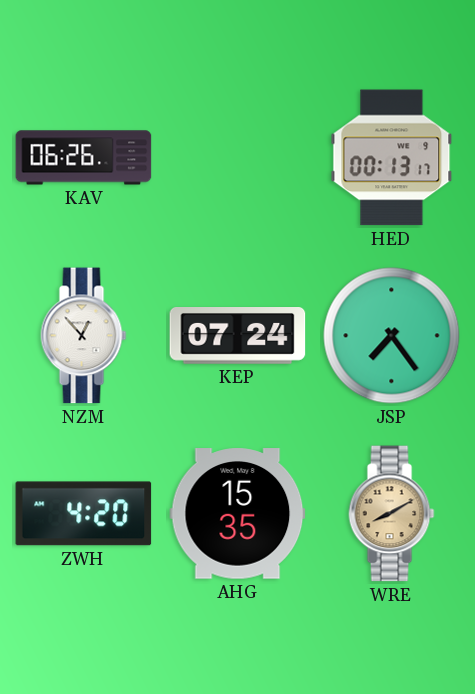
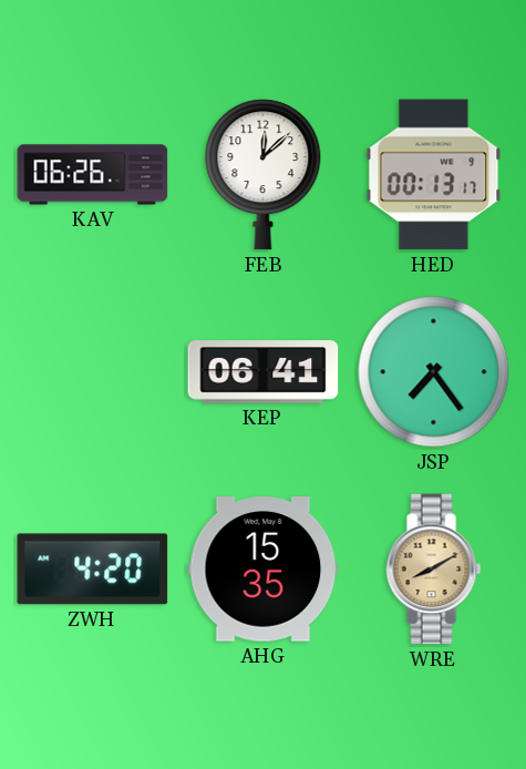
FEB: none -> 12:08
NZM: 12:53 -> none
KEP: 07:24 -> 06:41
